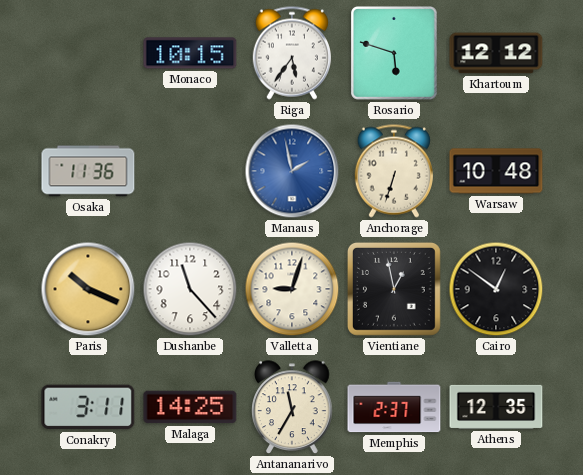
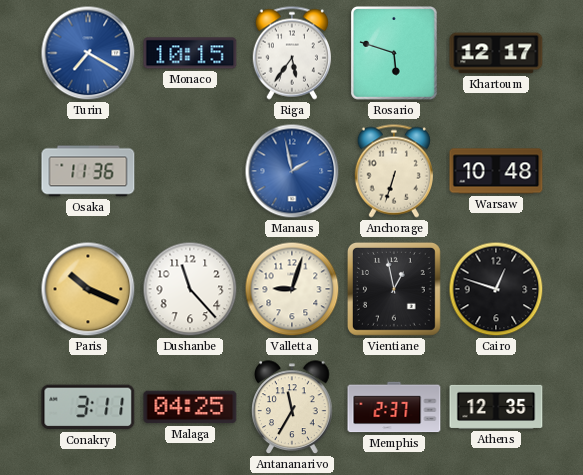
Turin: none -> 7:20
Khartoum: 12:12 -> 12:17
Cairo: 12:51 -> 12:48
Malaga: 14:25 -> 04:25
